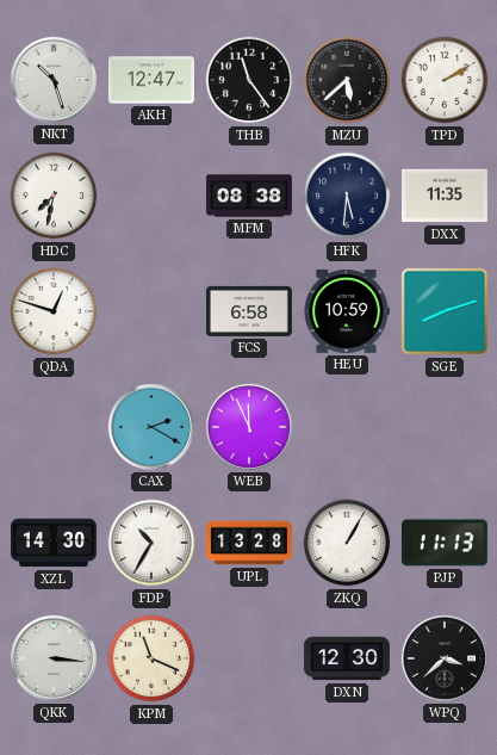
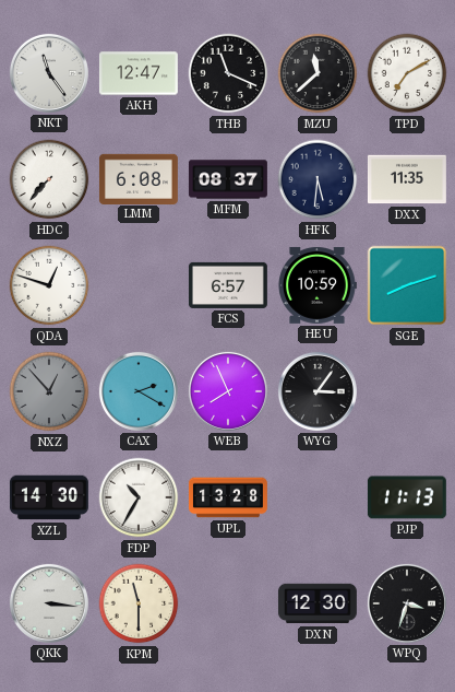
NKT: 10:27 -> 11:24
THB: 11:24 -> 11:19
MZU: 5:38 -> 11:38
TPD: 2:10 -> 7:10
HDC: 7:32 -> 7:37
LMM: none -> 6:08
MFM: 08:38 -> 08:37
FCS: 6:58 -> 6:57
NXZ: none -> 12:53
WEB: 11:56 -> 7:56
WYG: none -> 3:06
ZKQ: 1:05 -> none
KPM: 11:19 -> 11:30
WPQ: 3:38 -> 3:33
